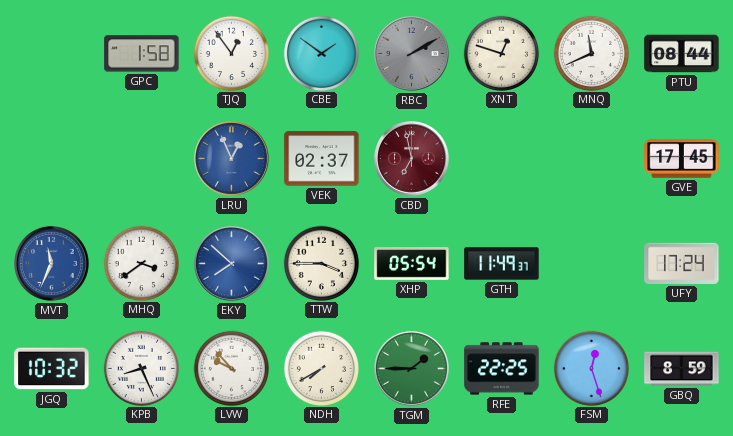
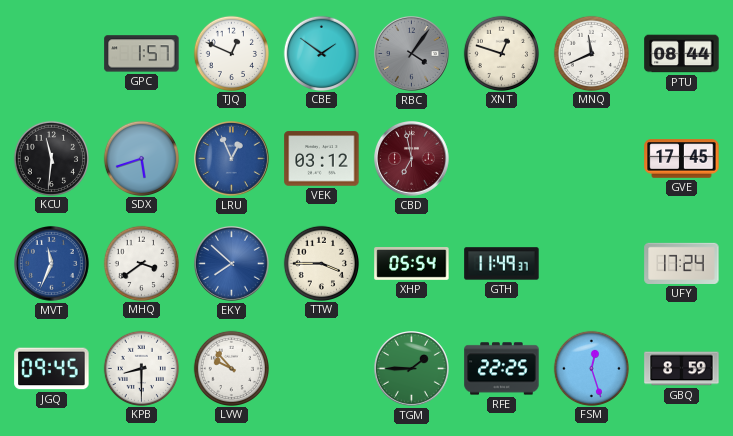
GPC: 1:58 -> 1:57
TJQ: 12:54 -> 12:49
RBC: 2:10 -> 4:06
KCU: none -> 11:31
SDX: none -> 5:42
VEK: 02:37 -> 03:12
JGQ: 10:32 -> 09:45
KPB: 8:26 -> 8:30
NDH: 7:40 -> none
